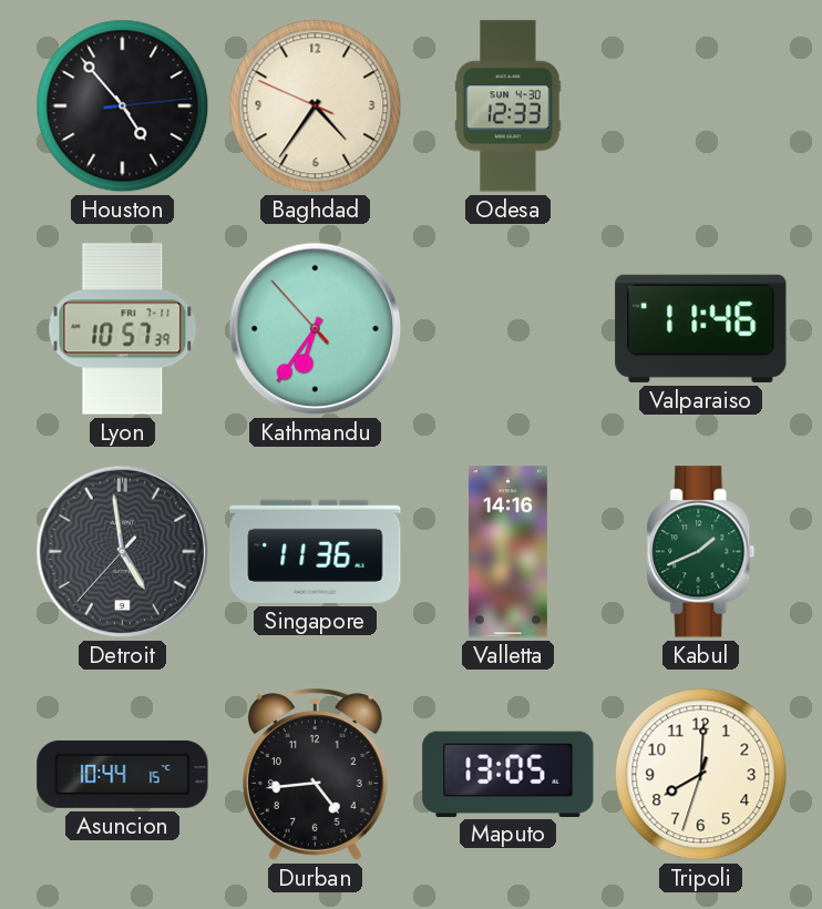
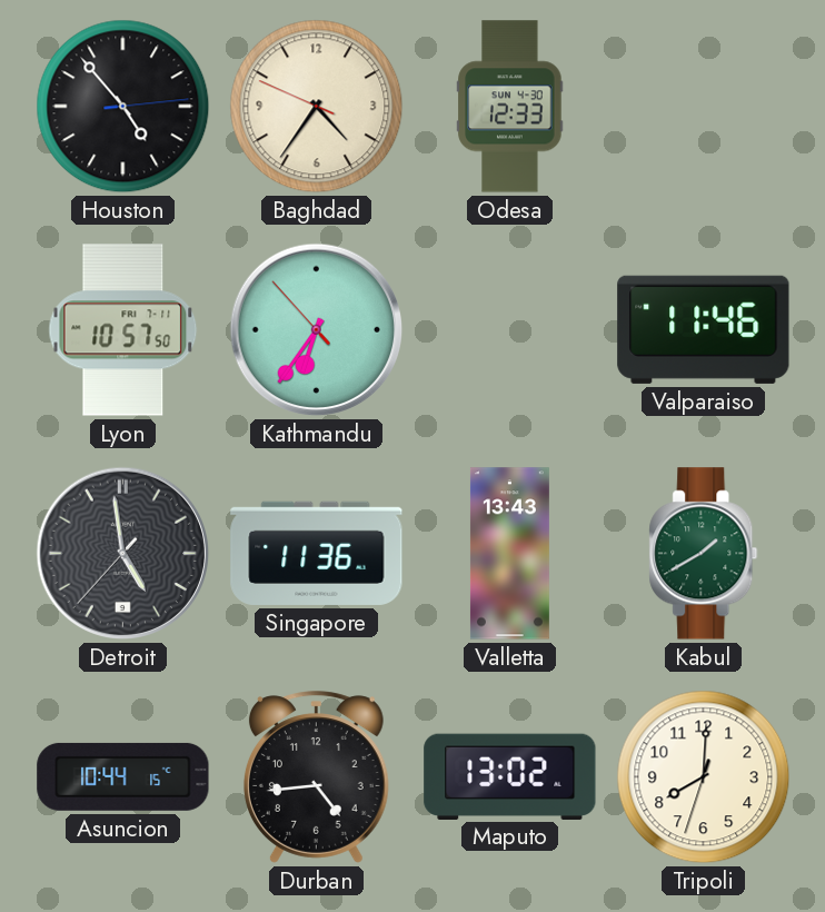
Lyon: 10:57:39 -> 10:57:50
Valletta: 14:16 -> 13:43
Kabul: 1:41 -> 1:40
Maputo: 13:05 -> 13:02
